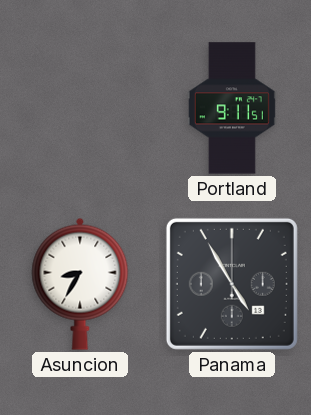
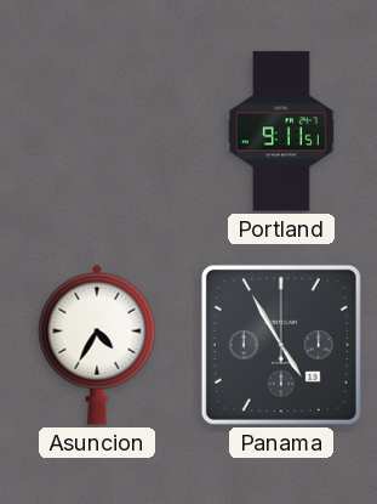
Asuncion: 8:35 -> 4:35
